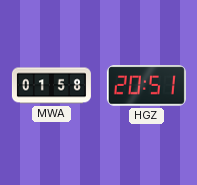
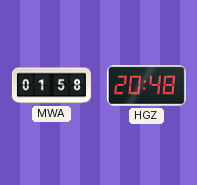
HGZ: 20:51 -> 20:48
